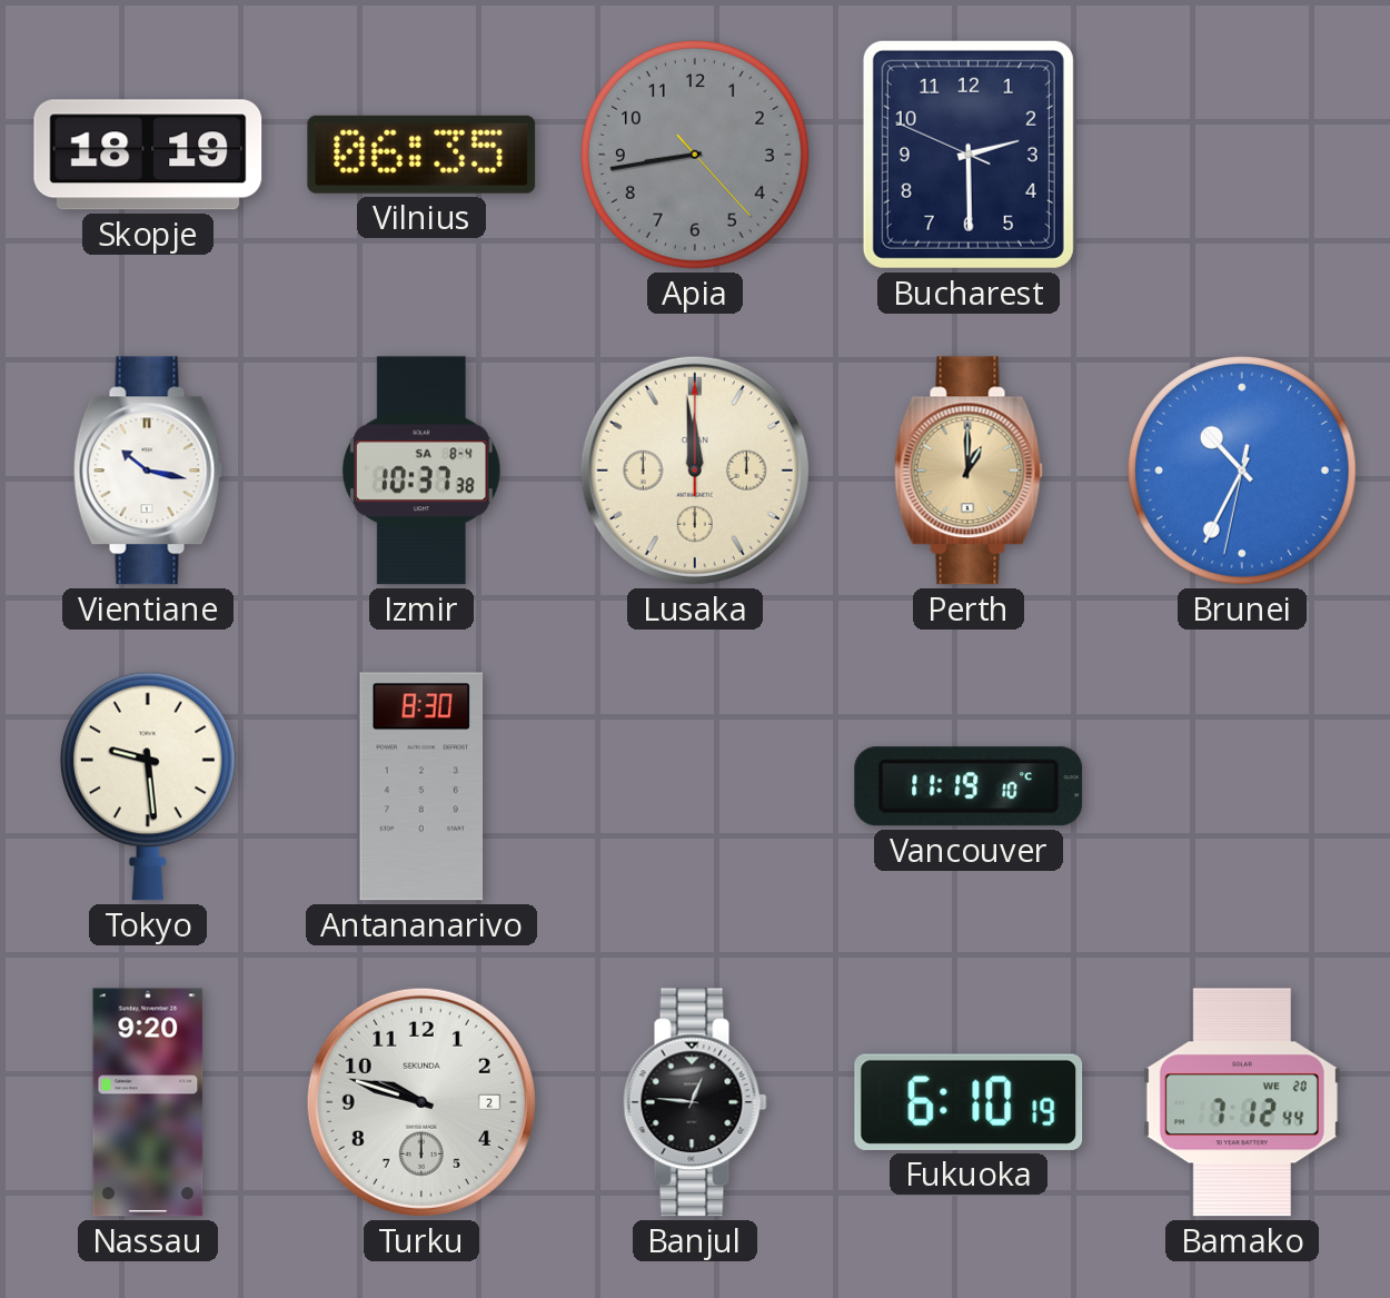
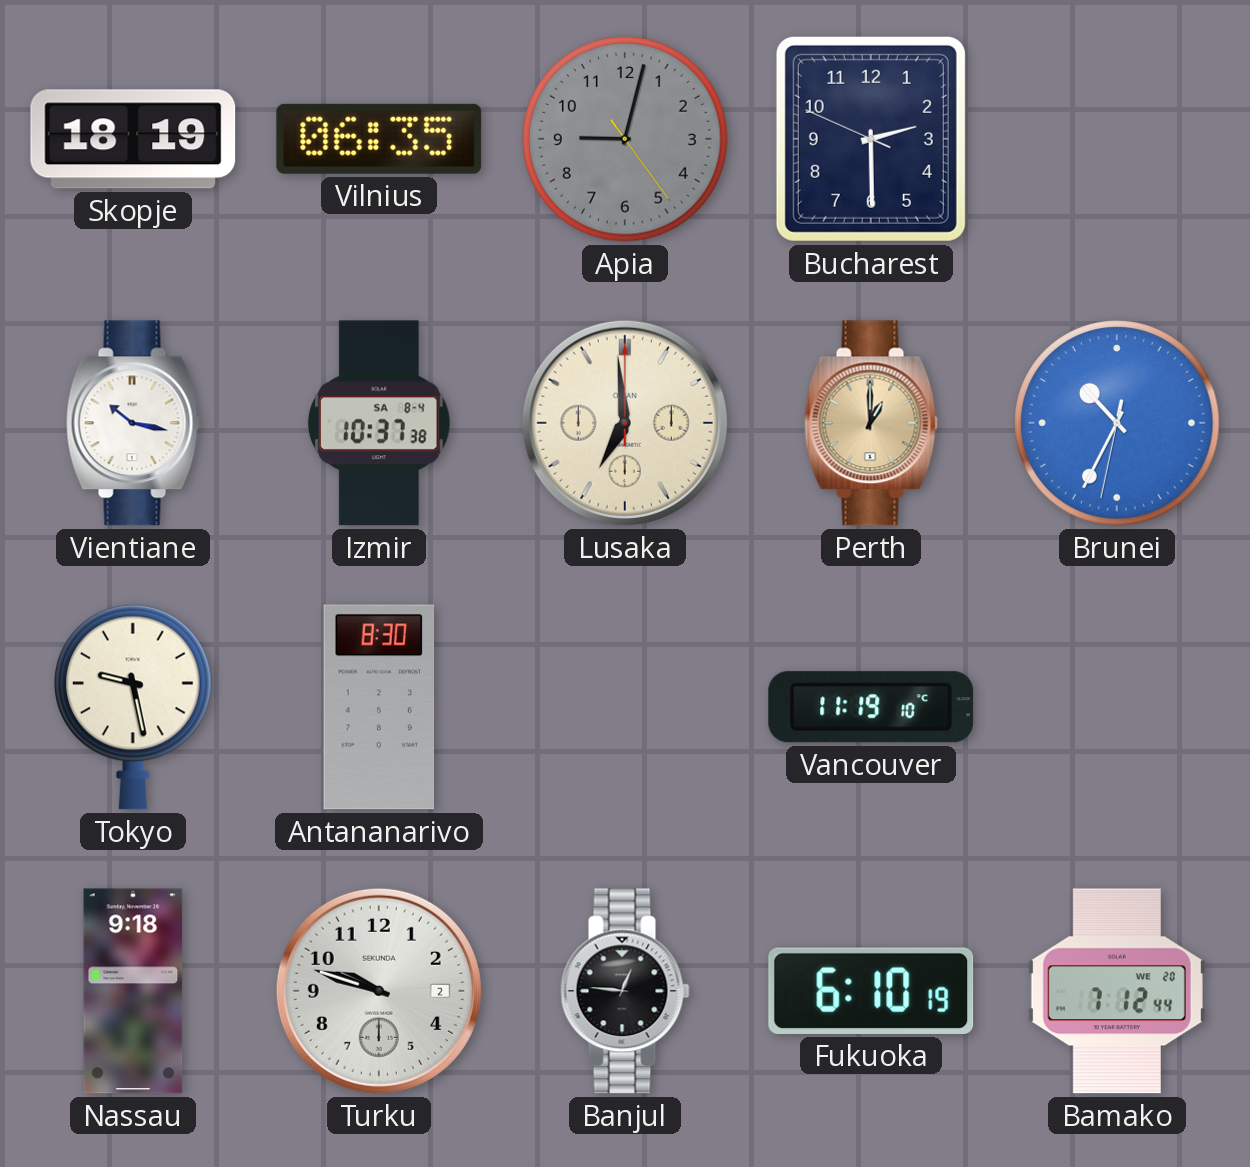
Apia: 8:43 -> 9:02
Lusaka: 11:59 -> 6:59
Tokyo: 9:29 -> 9:28
Nassau: 9:20 -> 9:18
